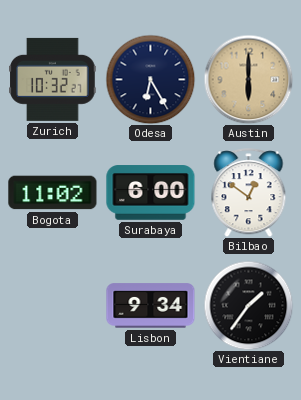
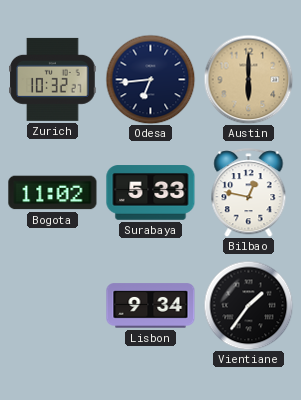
Odesa: 6:25 -> 6:44
Surabaya: 6:00 -> 5:33
Bilbao: 12:51 -> 12:47
